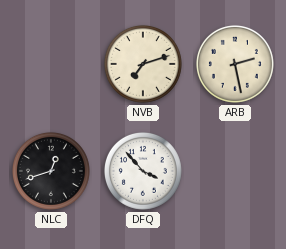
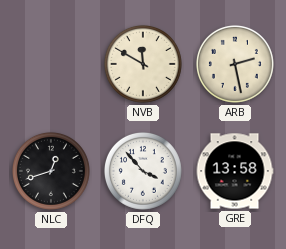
NVB: 7:12 -> 11:50
GRE: none -> 13:58
